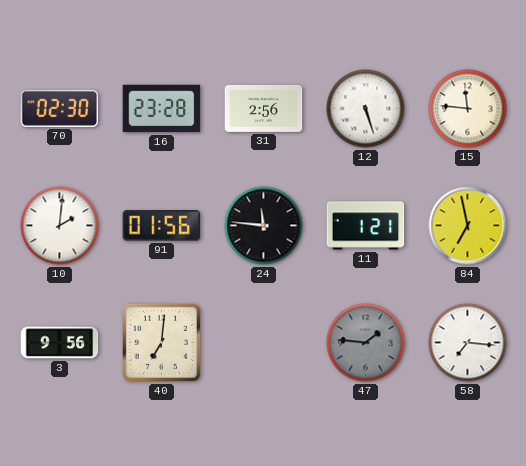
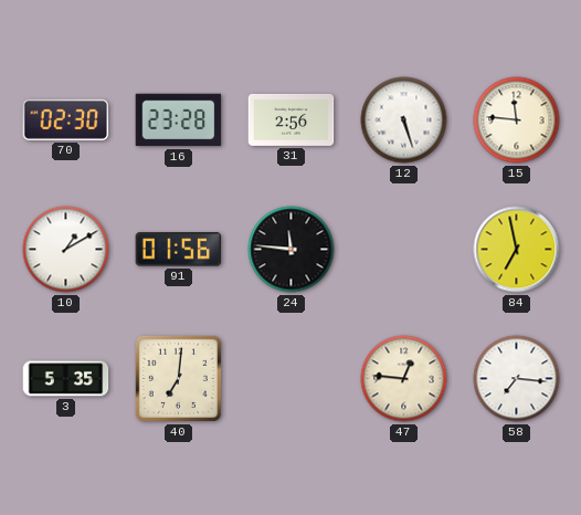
10: 2:01 -> 1:10
11: 1:21 -> none
3: 9:56 -> 5:35
47: 1:46 -> 12:46
47 dial: grey -> cream
